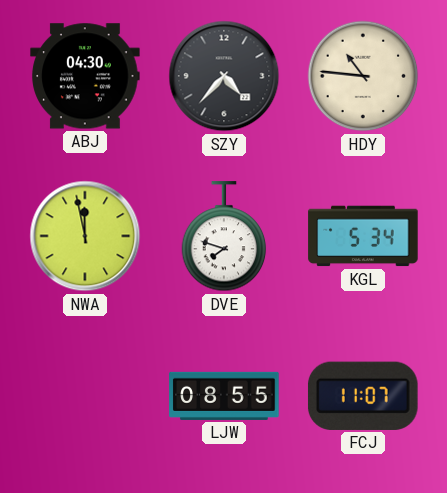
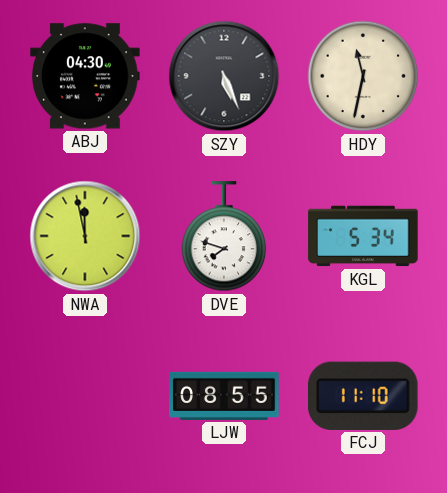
SZY: 4:37 -> 5:26
HDY: 10:46 -> 11:32
FCJ: 11:07 -> 11:10
